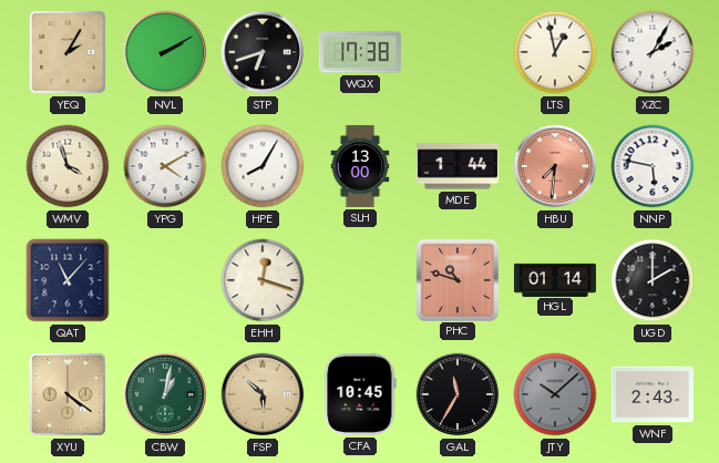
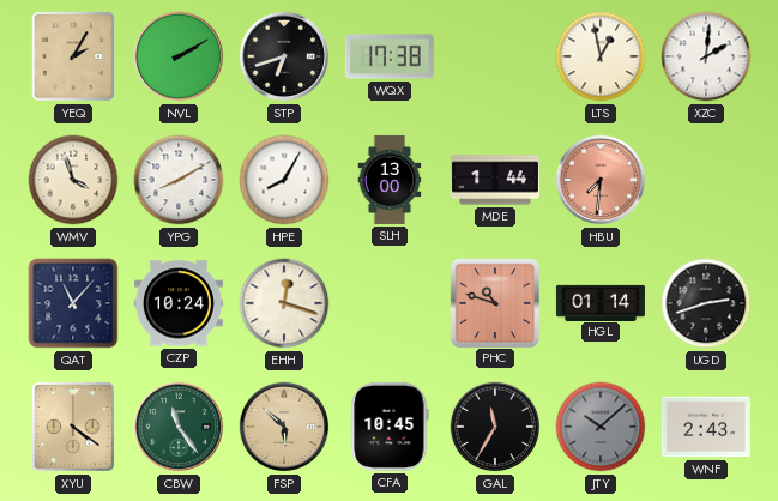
XZC: 2:05 -> 2:01
YPG: 4:10 -> 8:10
NNP: 5:47 -> none
CZP: none -> 10:24
UGD: 2:00 -> 2:42
CBW: 1:02 -> 11:24
